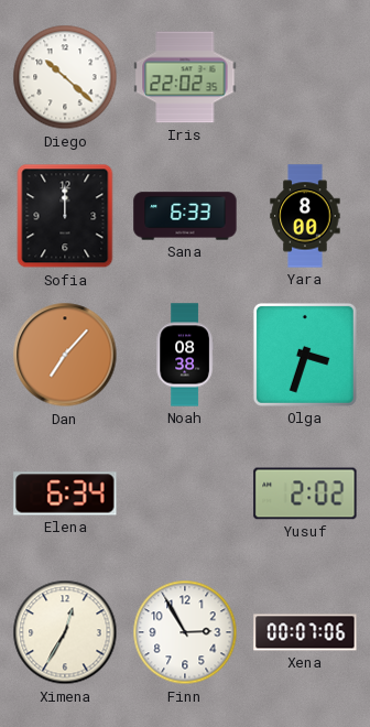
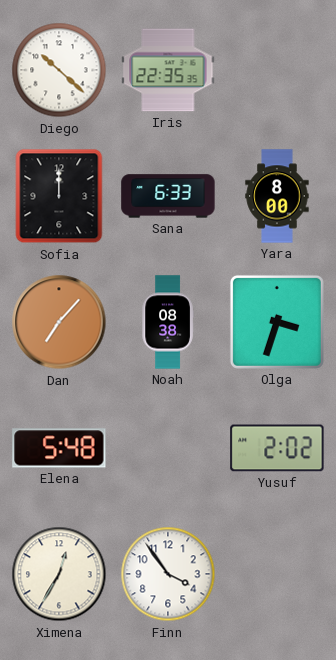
Iris: 22:02 -> 22:35
Elena: 6:34 -> 5:48
Finn: 2:55 -> 3:54
Xena: 00:07 -> none
